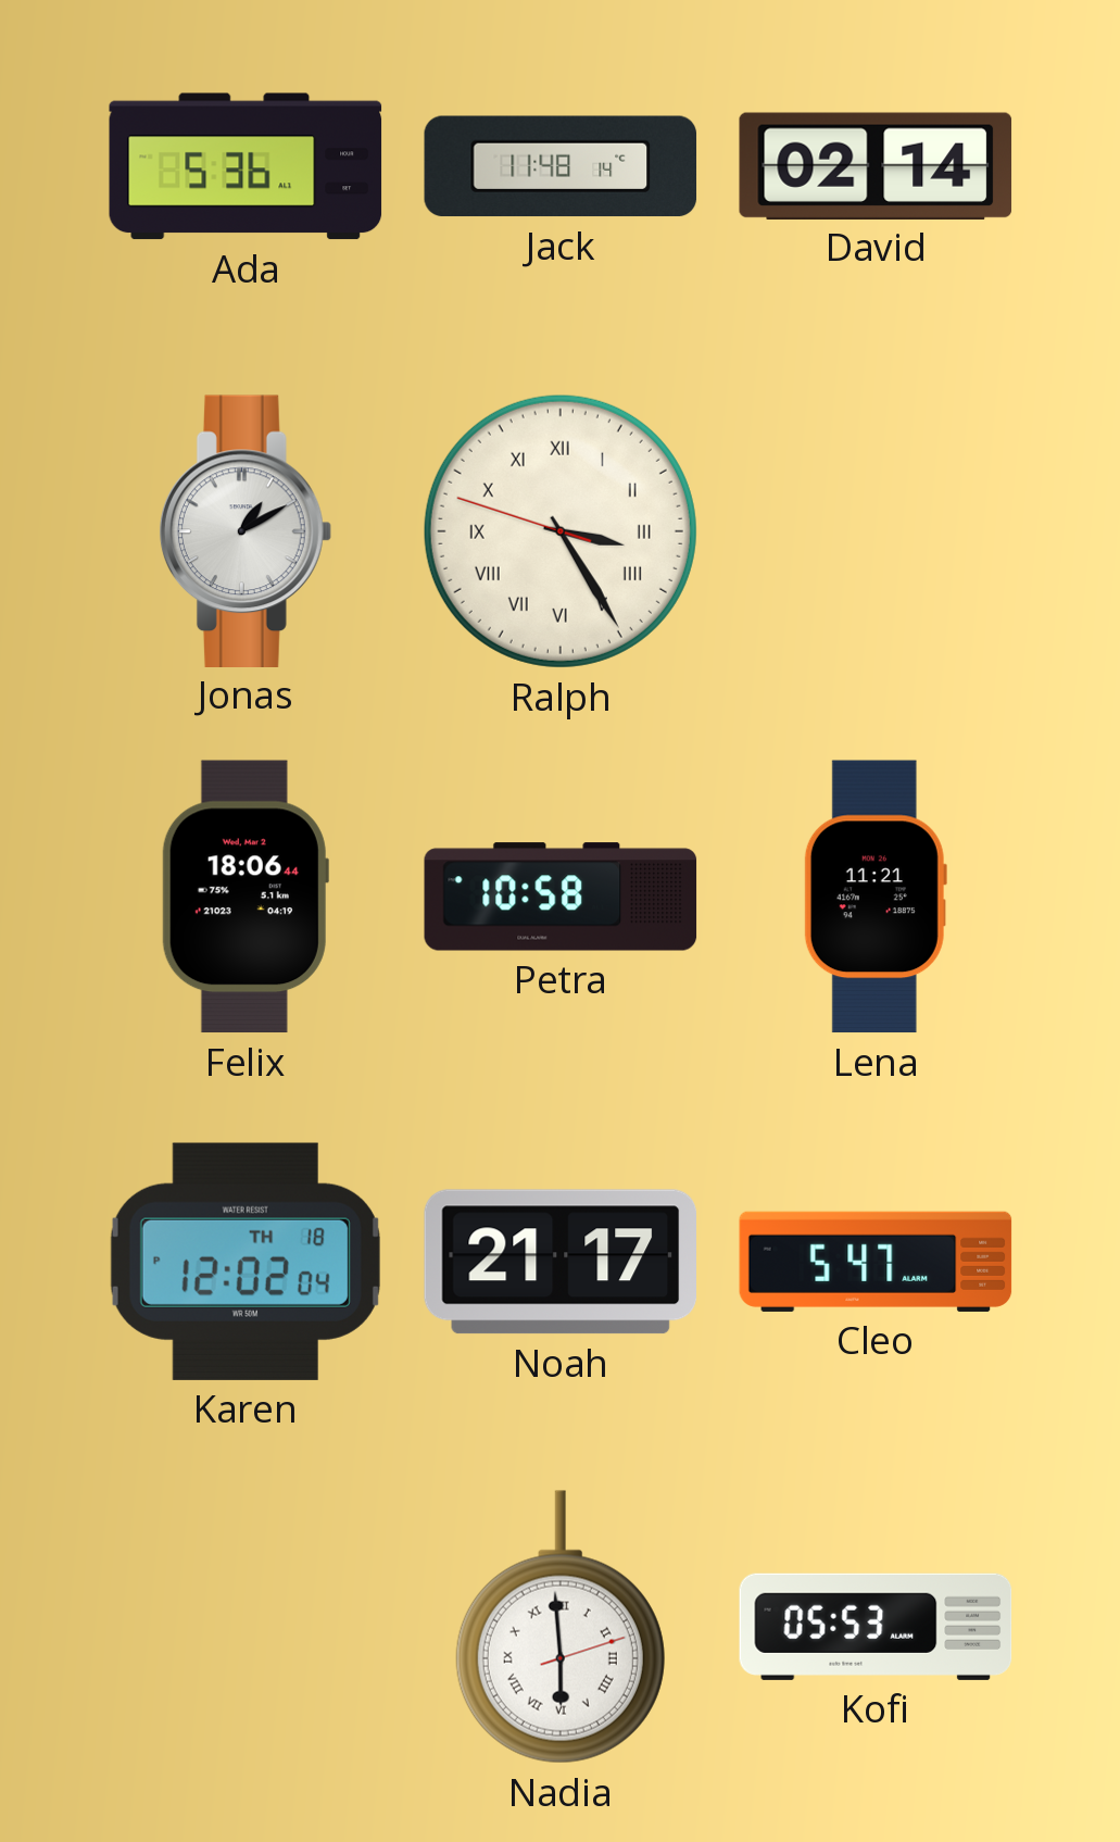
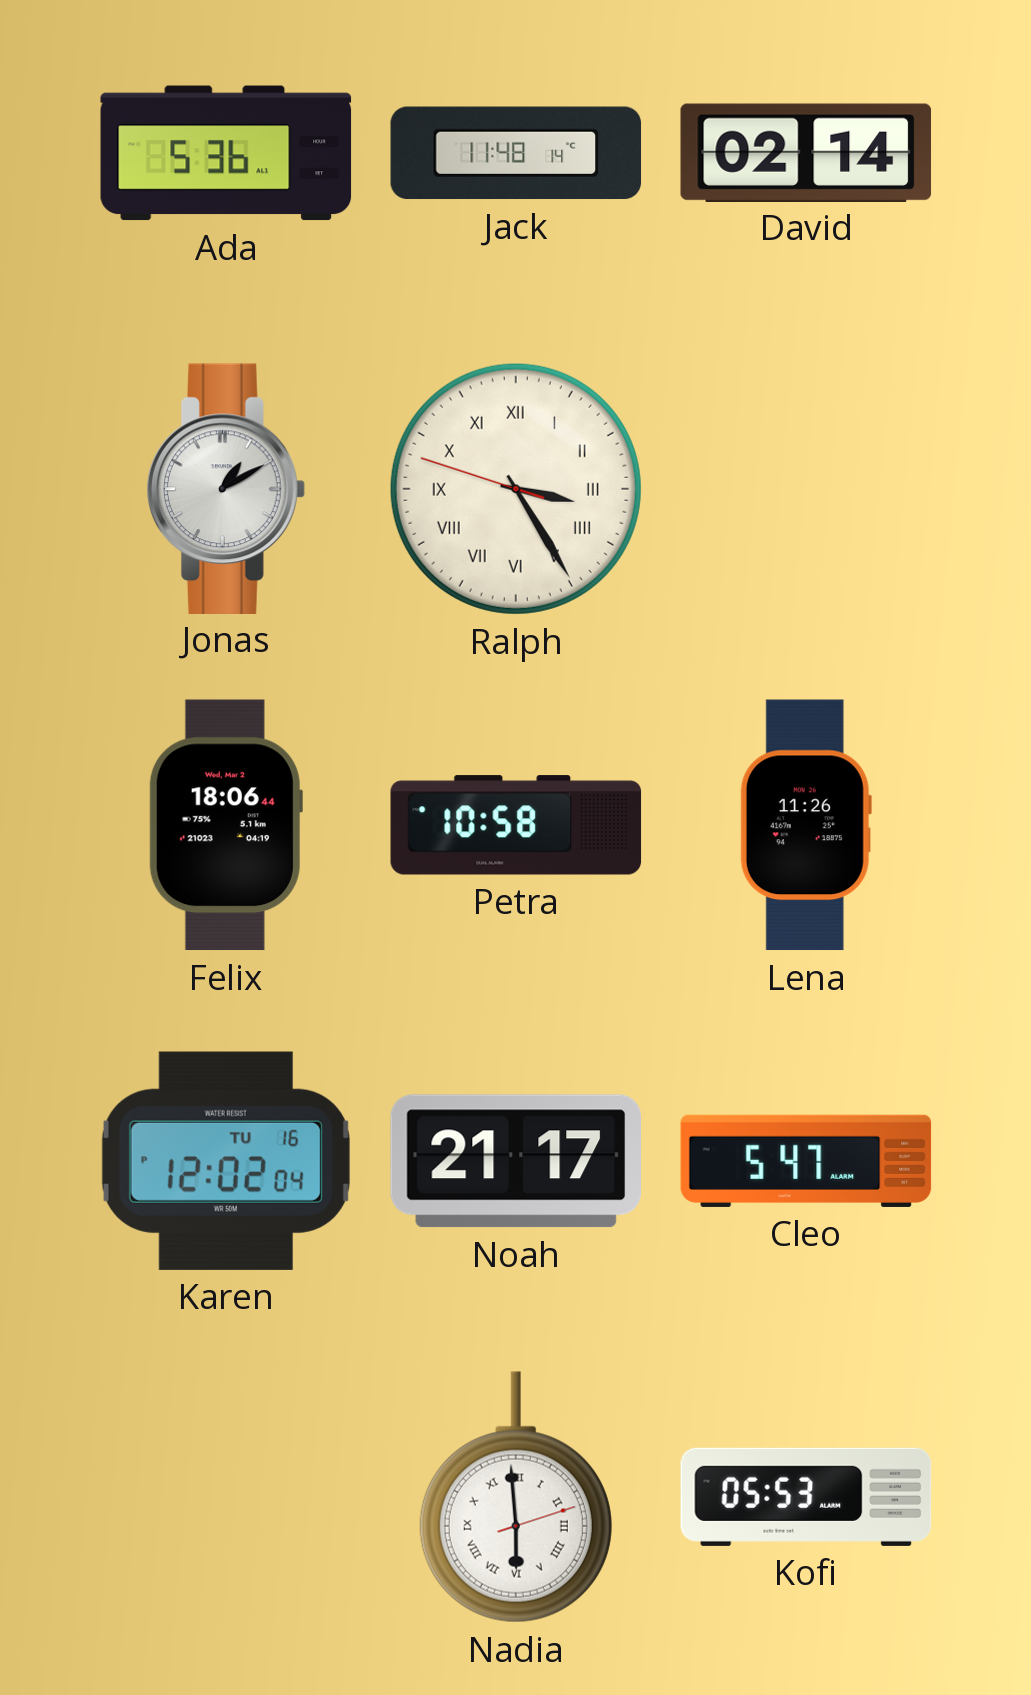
Lena: 11:21 -> 11:26
Karen date: TH 18 -> TU 16
